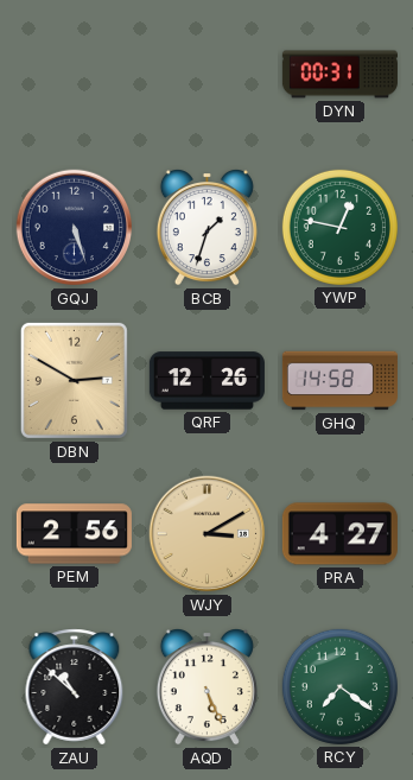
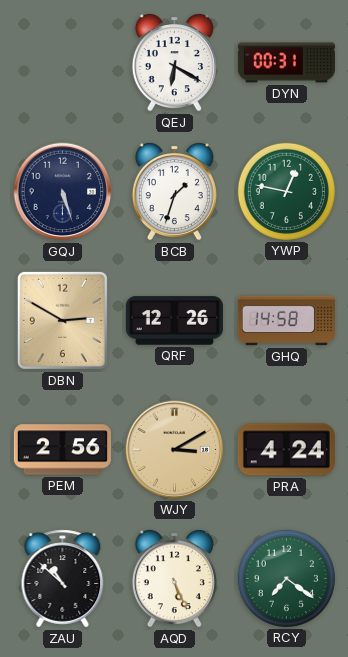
QEJ: none -> 6:20
PRA: 4:27 -> 4:24
